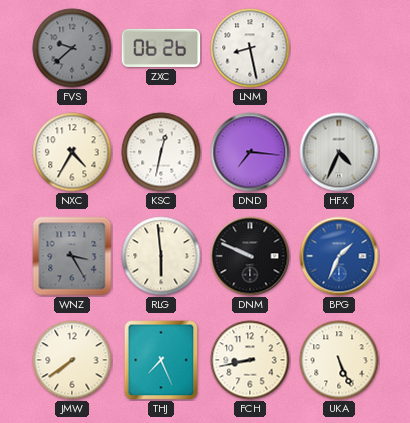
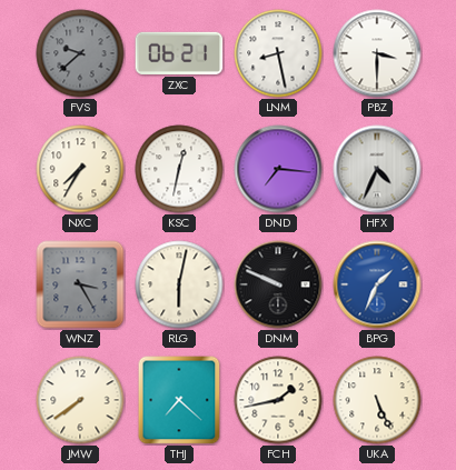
ZXC: 06:26 -> 06:21
PBZ: none -> 3:30
NXC: 4:35 -> 7:35
RLG: 5:59 -> 6:02
THJ: 7:26 -> 7:22
FCH: 8:43 -> 1:43
